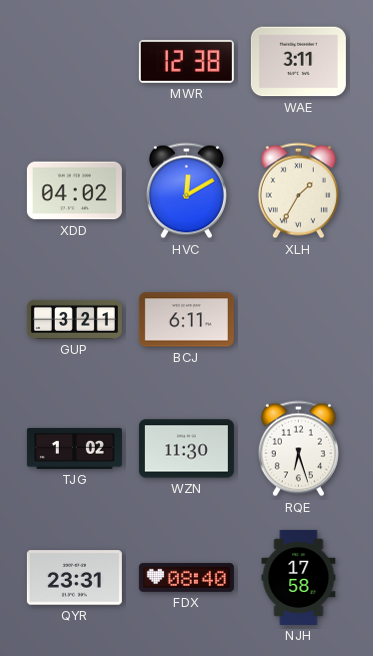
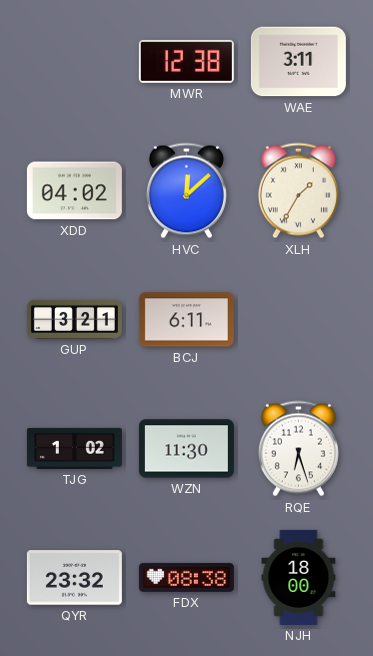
HVC: 12:10 -> 12:08
QYR: 23:31 -> 23:32
FDX: 08:40 -> 08:38
NJH: 17:58 -> 18:00
